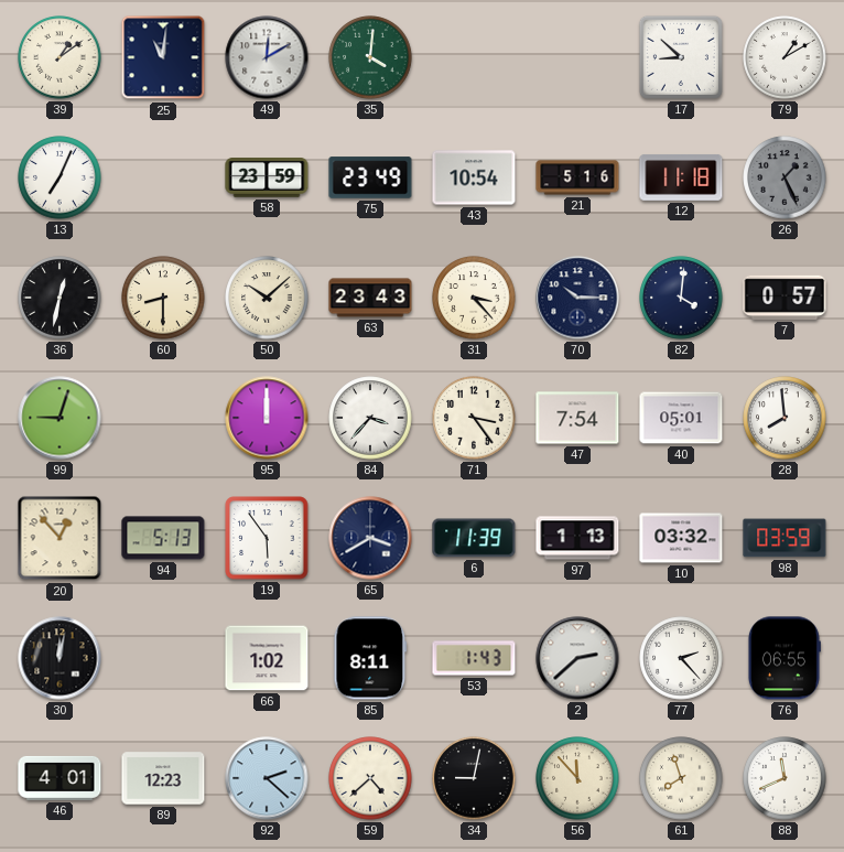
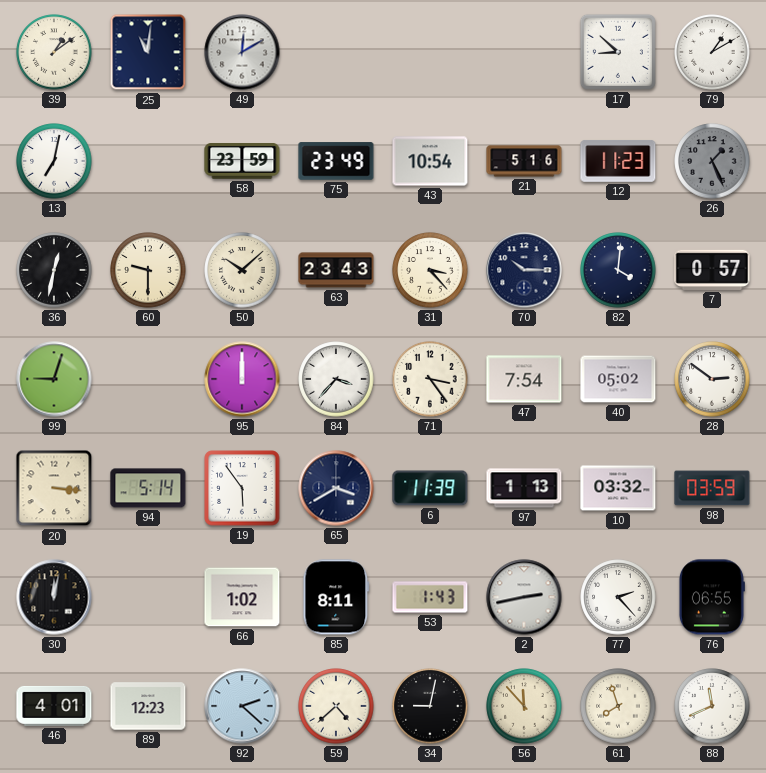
35: 4:01 -> none
13: 7:04 -> 7:02
12: 11:18 -> 11:23
60: 8:30 -> 9:30
40: 05:01 -> 05:02
28: 7:59 -> 2:51
20: 12:53 -> 3:16
94: 5:13 -> 5:14
2: 2:38 -> 2:43
